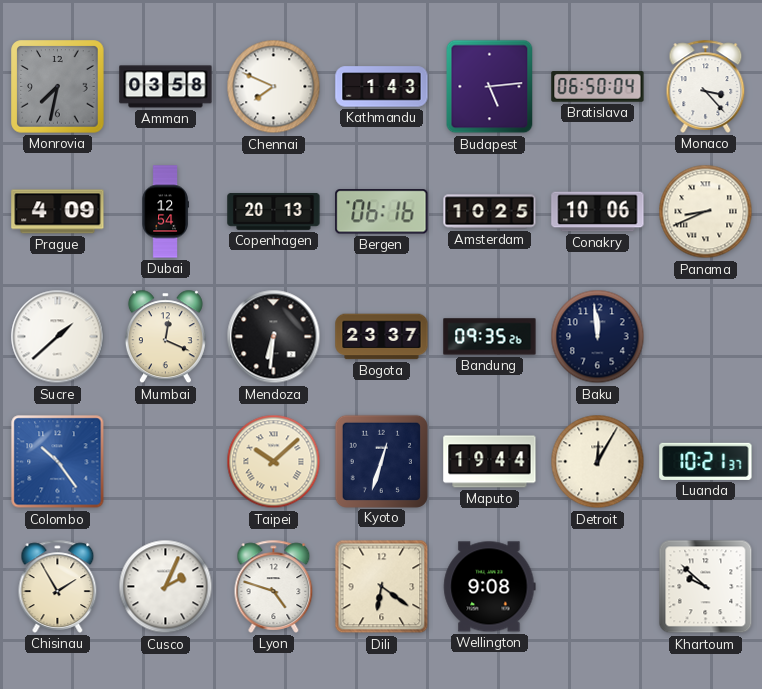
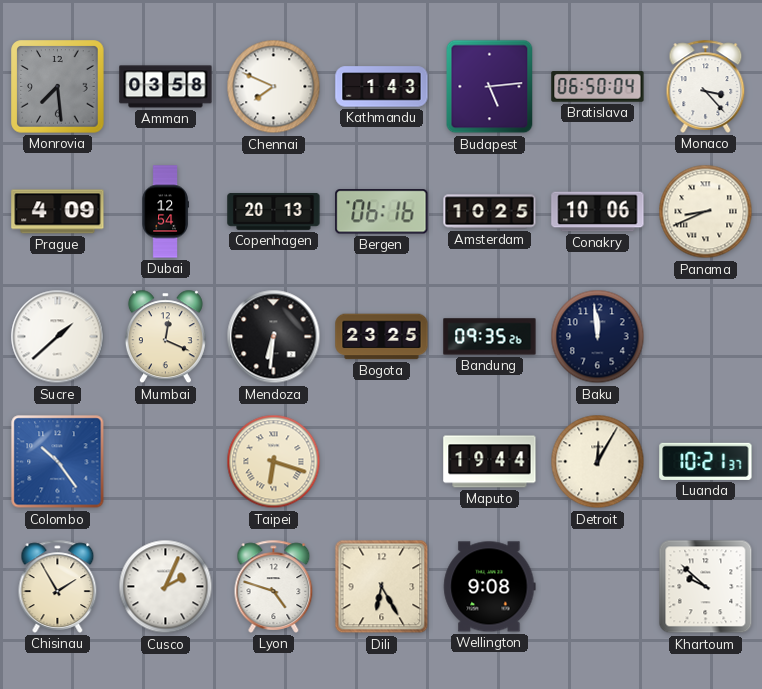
Monrovia: 7:32 -> 7:29
Bogota: 23:37 -> 23:25
Taipei: 10:08 -> 6:18
Kyoto: 12:33 -> none
Dili: 6:21 -> 6:25
